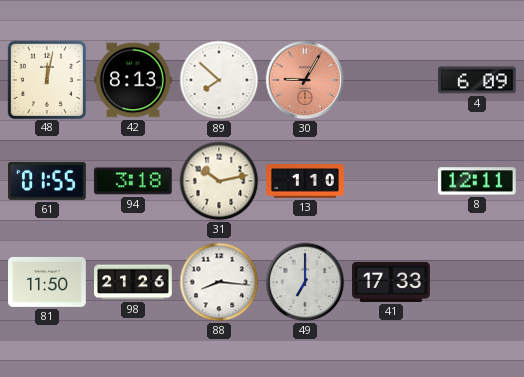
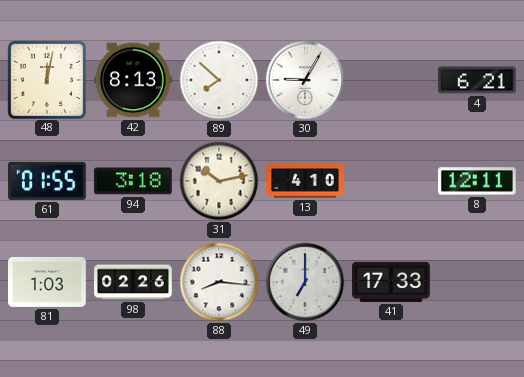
30 dial: salmon -> white
4: 6:09 -> 6:21
13: 1:10 -> 4:10
81: 11:50 -> 1:03
98: 21:26 -> 02:26
